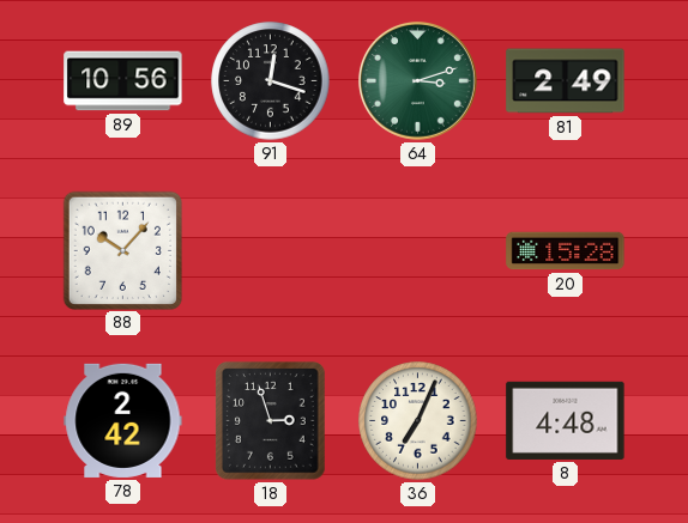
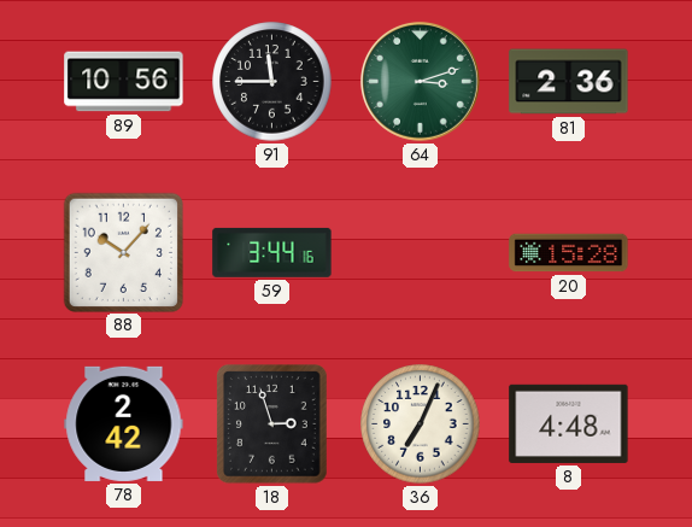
91: 12:18 -> 11:45
81: 2:49 -> 2:36
59: none -> 3:44
